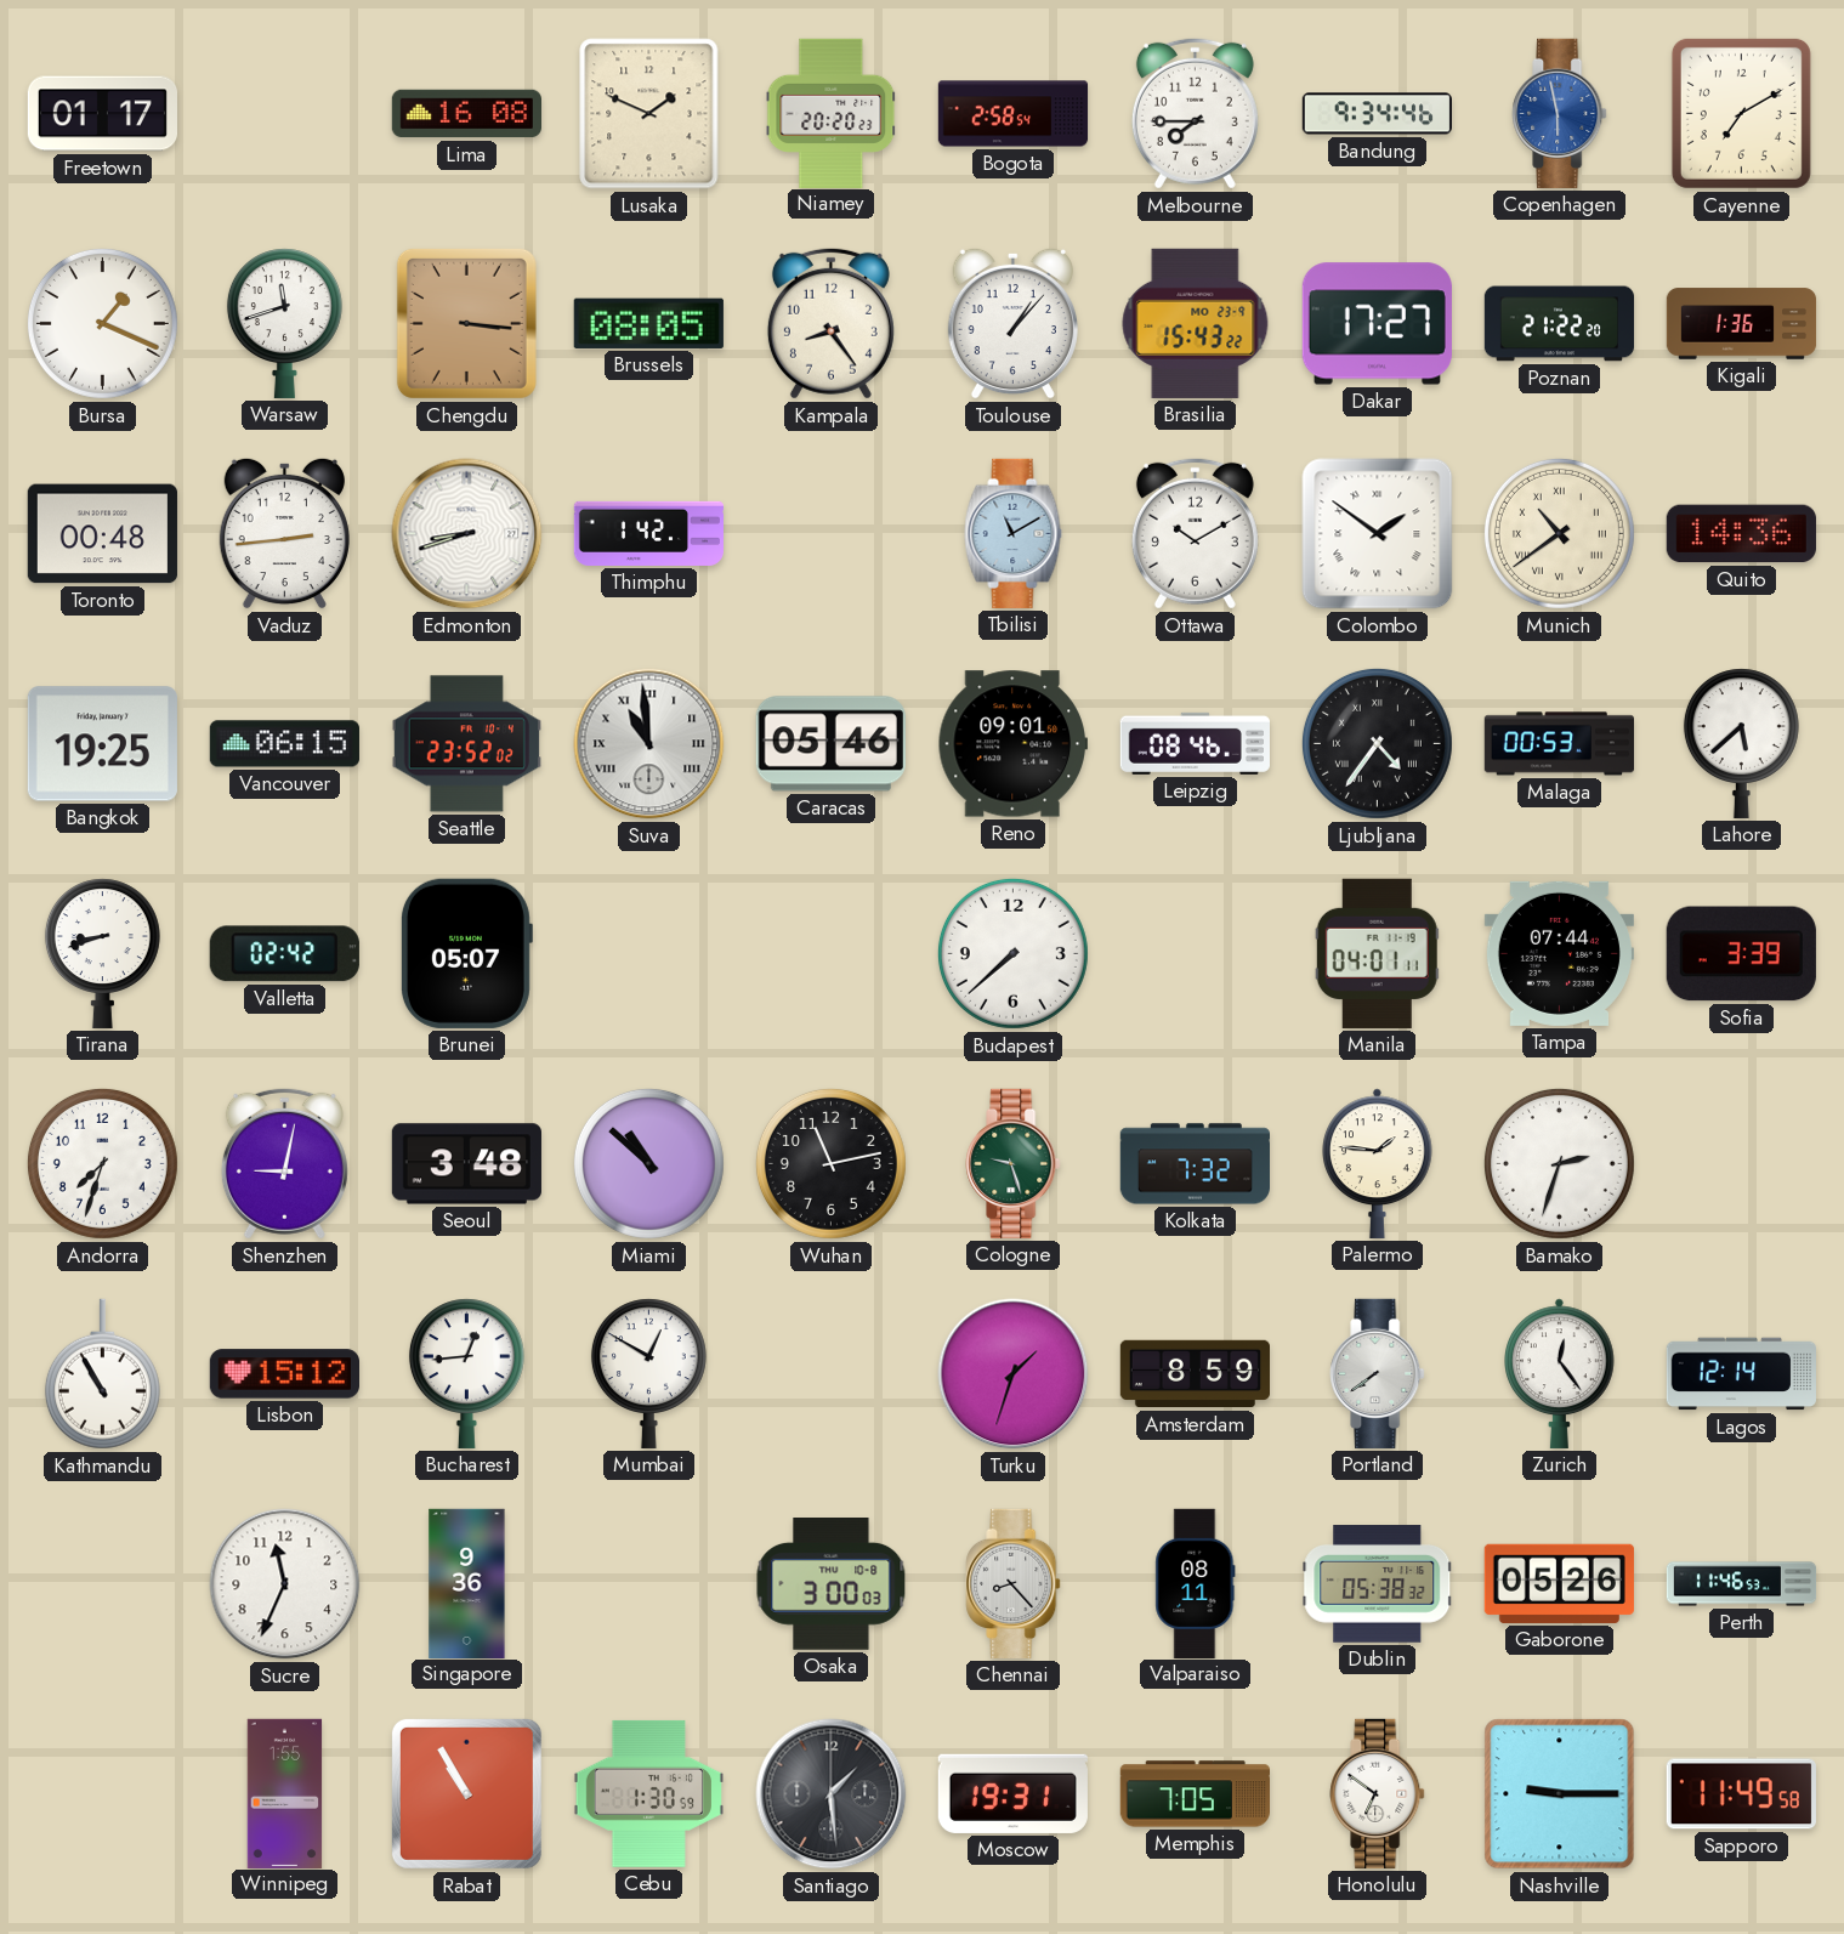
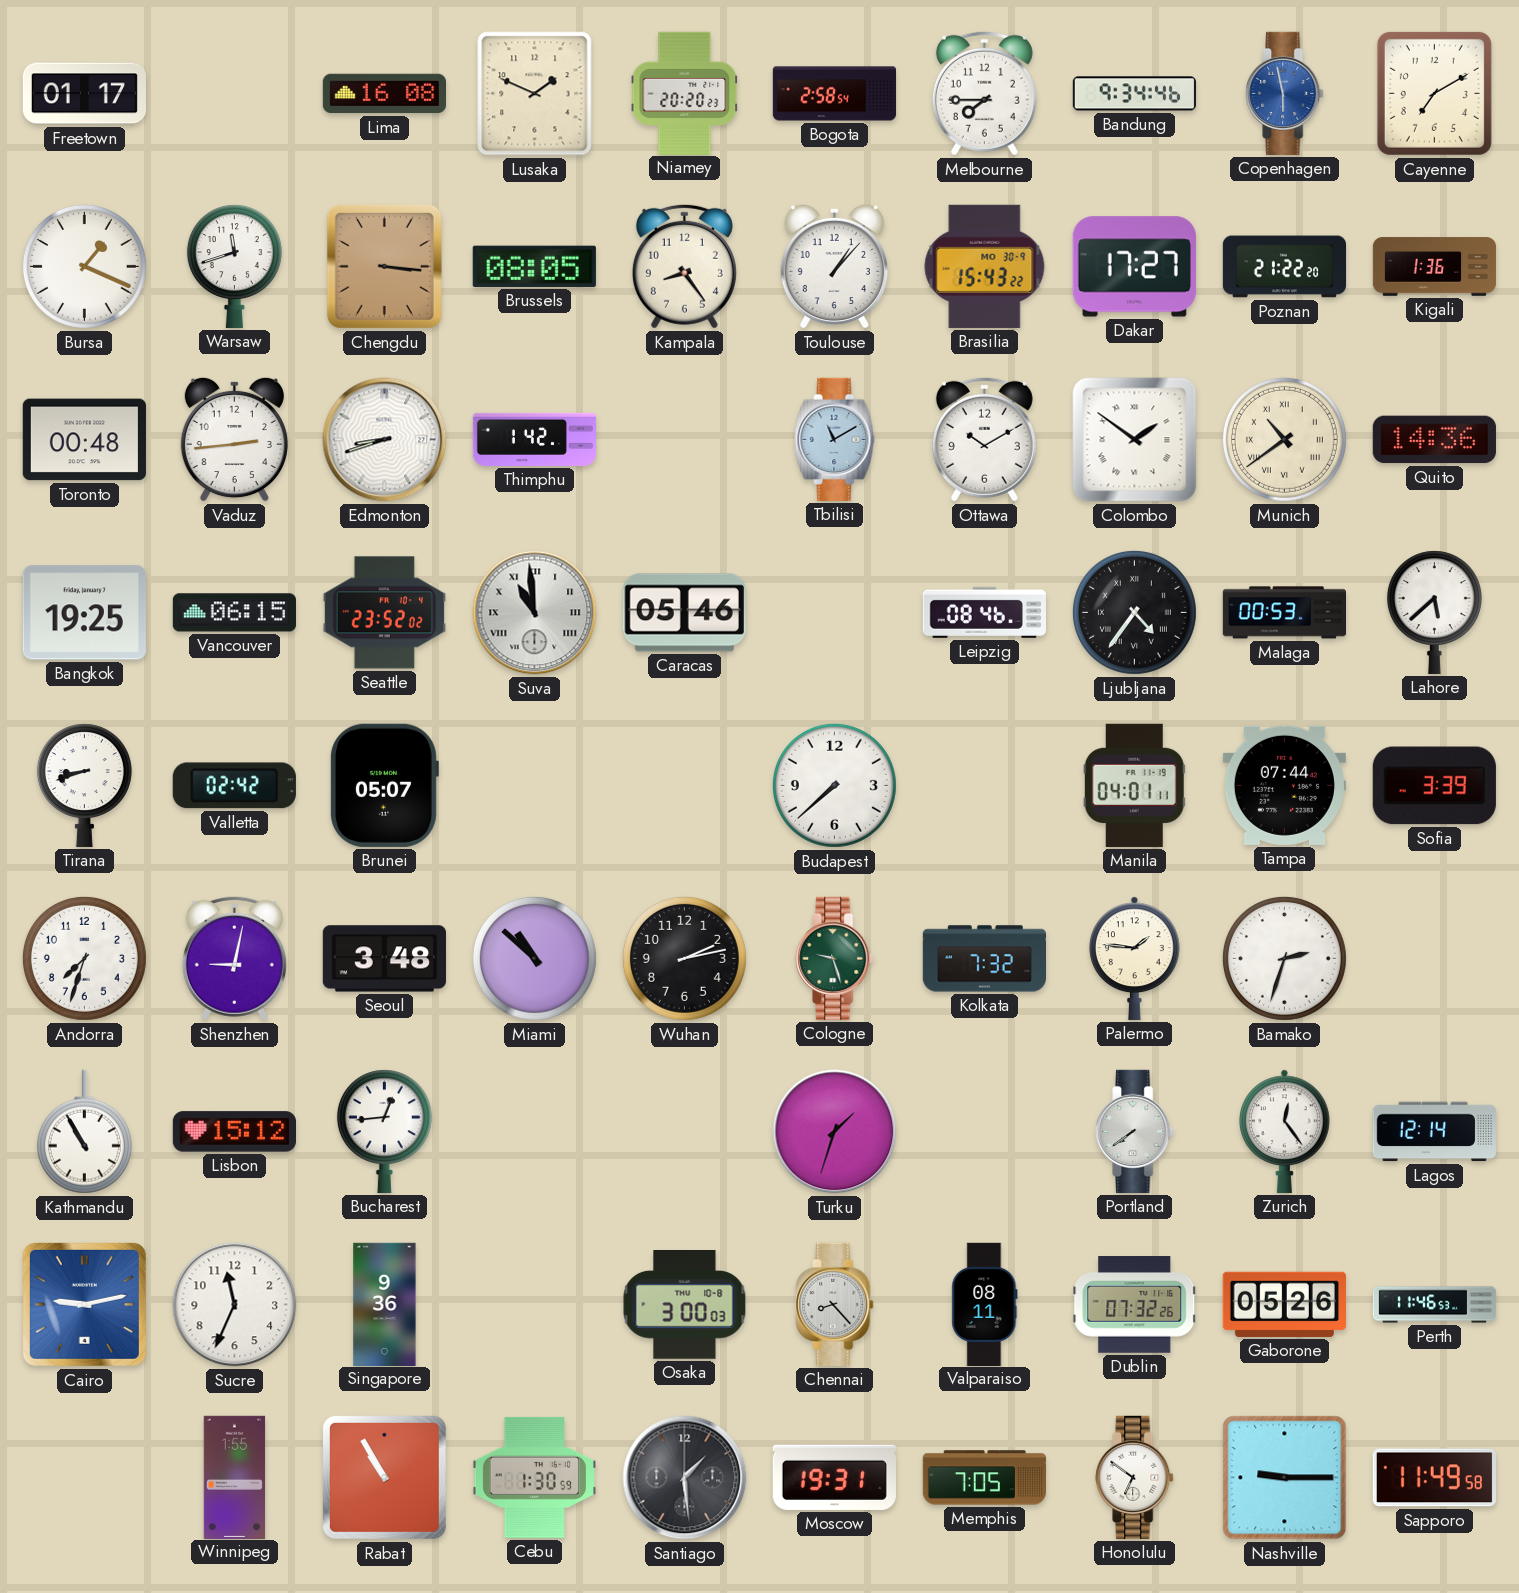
Brasilia date: MO 23-9 -> MO 30-9
Reno: 09:01 -> none
Wuhan: 11:13 -> 2:13
Mumbai: 12:50 -> none
Amsterdam: 8:59 -> none
Cairo: none -> 9:13
Dublin: 05:38 -> 07:32
